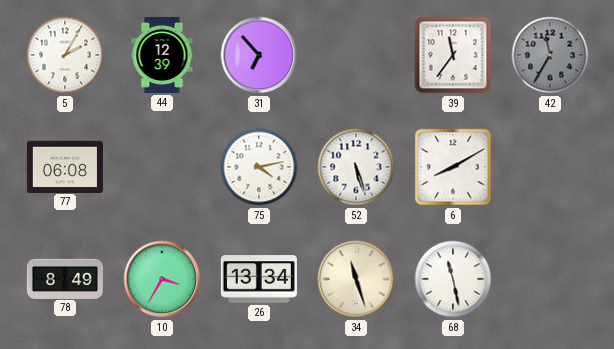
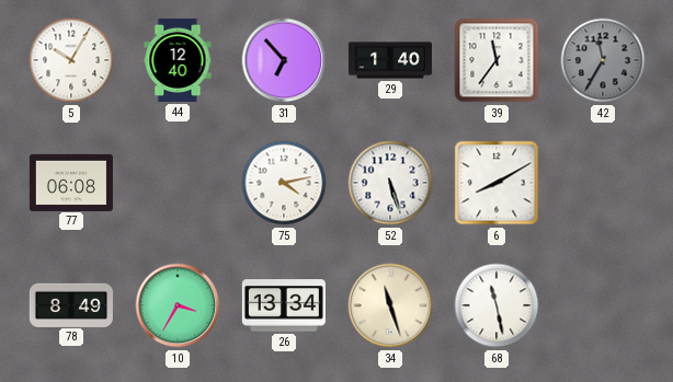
5: 2:05 -> 10:05
44: 12:39 -> 12:40
29: none -> 1:40
